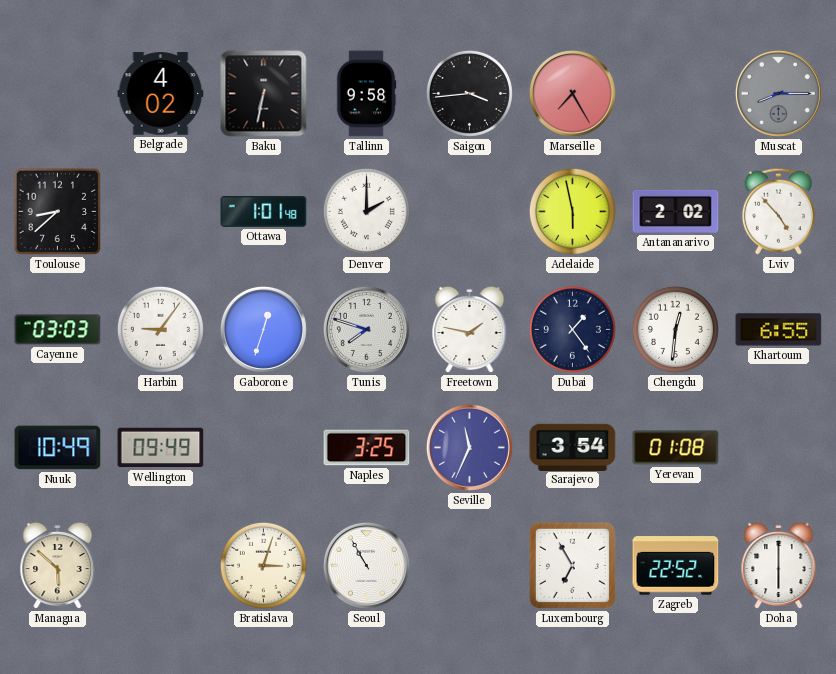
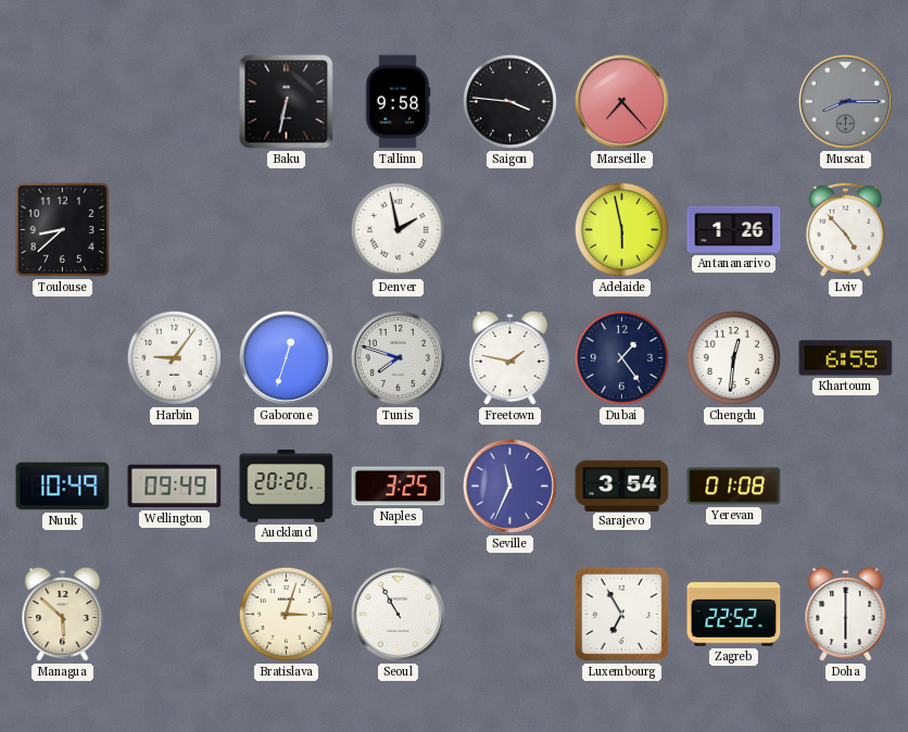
Belgrade: 4:02 -> none
Saigon: 3:44 -> 3:46
Marseille: 7:25 -> 7:23
Ottawa: 1:01 -> none
Denver: 2:00 -> 1:58
Antananarivo: 2:02 -> 1:26
Cayenne: 03:03 -> none
Auckland: none -> 20:20
